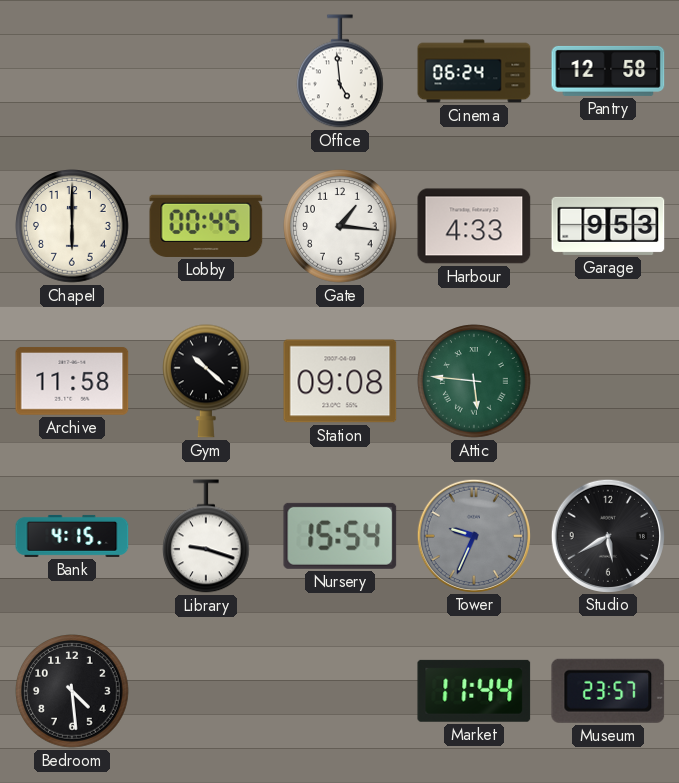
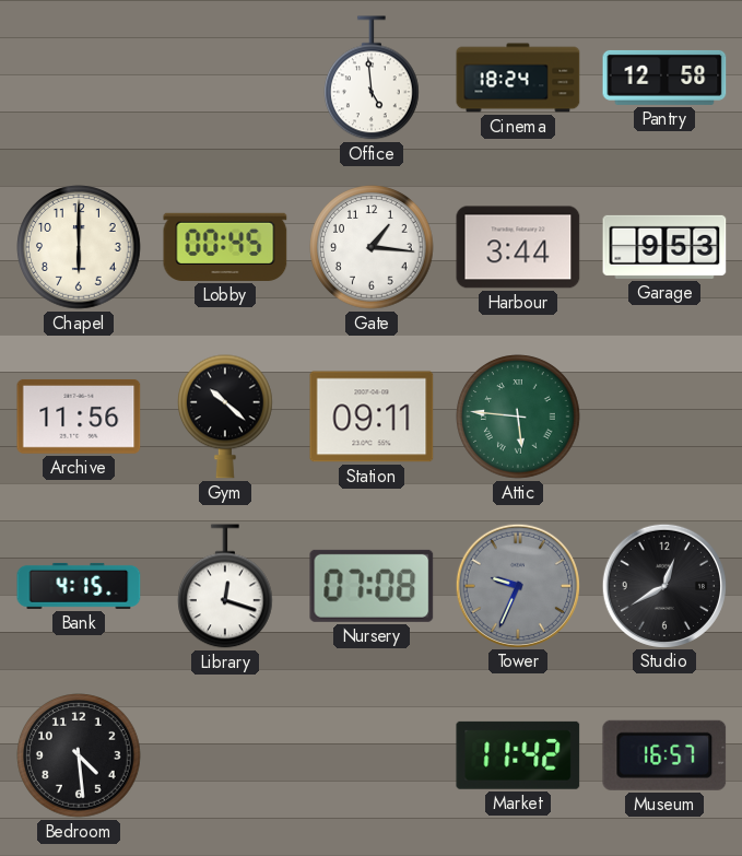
Cinema: 06:24 -> 18:24
Harbour: 4:33 -> 3:44
Archive: 11:58 -> 11:56
Station: 09:08 -> 09:11
Library: 9:18 -> 12:18
Nursery: 15:54 -> 07:08
Studio: 5:40 -> 12:40
Market: 11:44 -> 11:42
Museum: 23:57 -> 16:57
